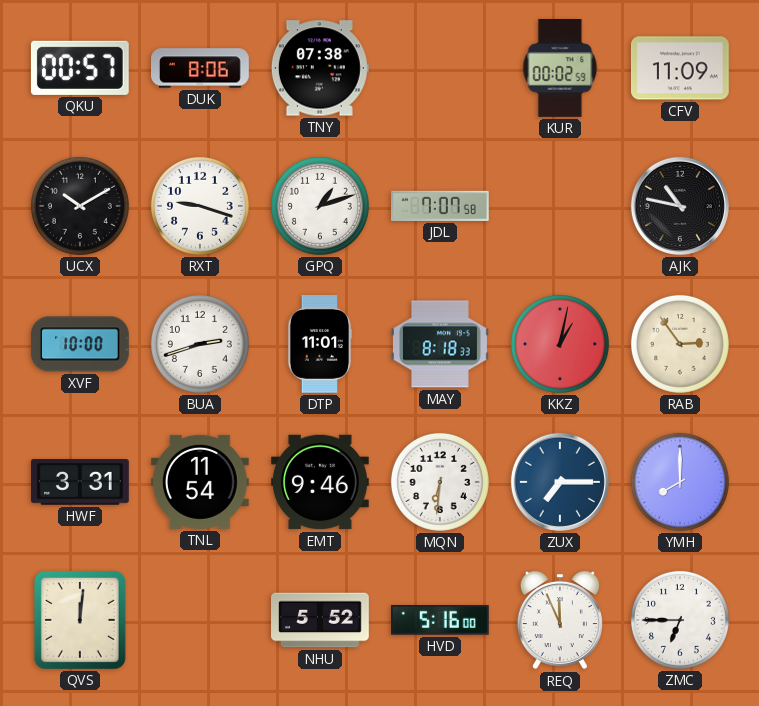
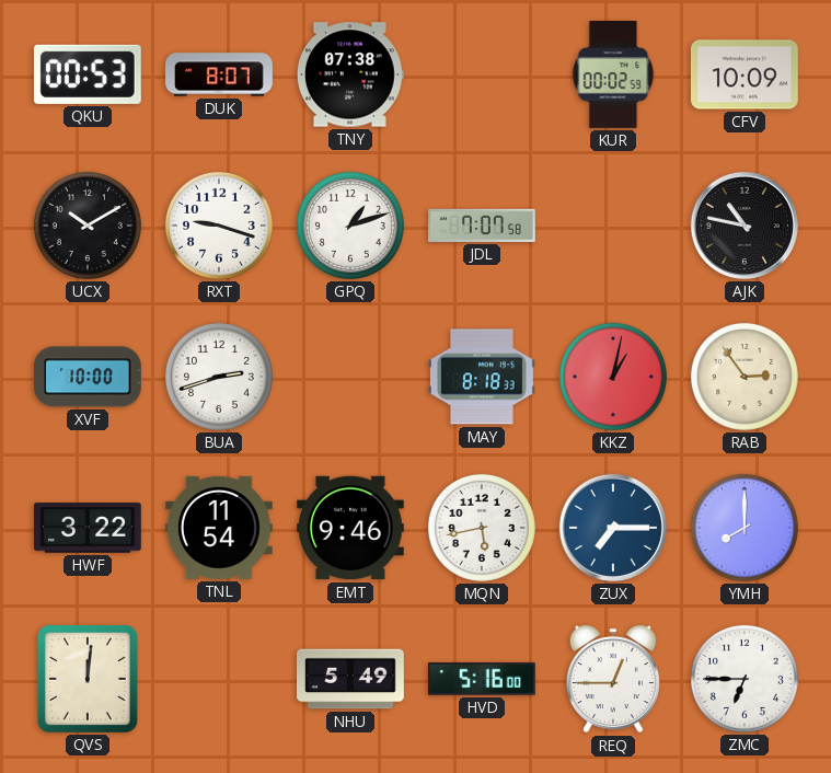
QKU: 00:57 -> 00:53
DUK: 8:06 -> 8:07
CFV: 11:09 -> 10:09
DTP: 11:01 -> none
HWF: 3:31 -> 3:22
MQN: 6:31 -> 5:43
NHU: 5:52 -> 5:49
REQ: 11:56 -> 12:45
